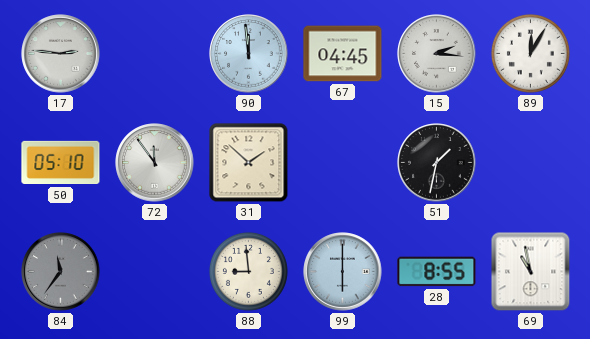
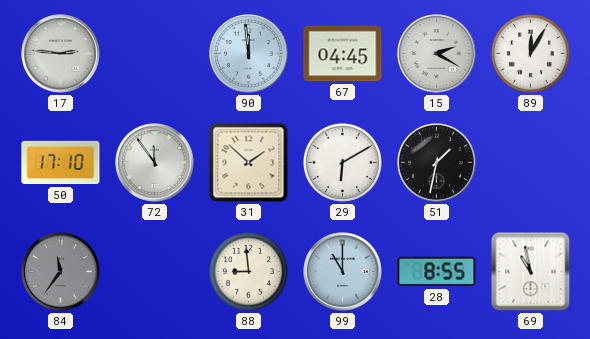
15: 2:16 -> 2:20
50: 05:10 -> 17:10
29: none -> 6:10
99: 6:00 -> 11:00
